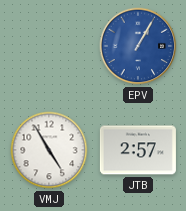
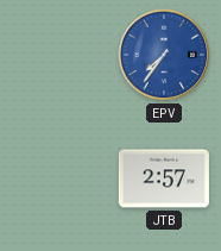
EPV: 1:05 -> 7:36
VMJ: 4:55 -> none
